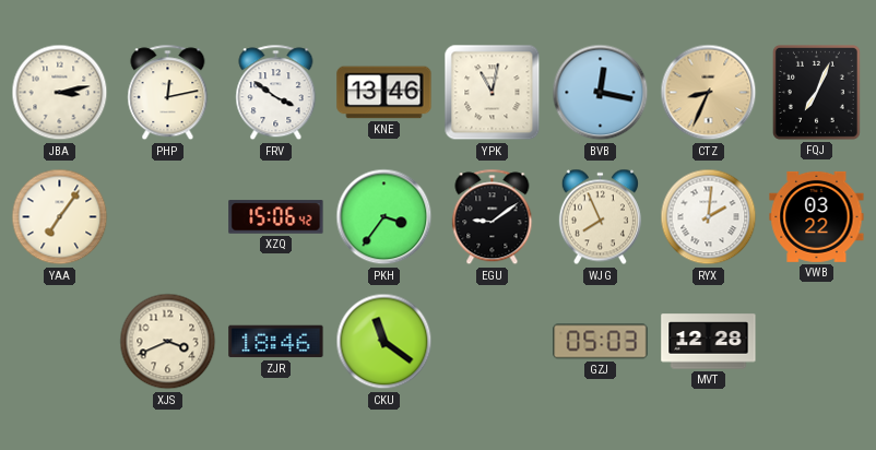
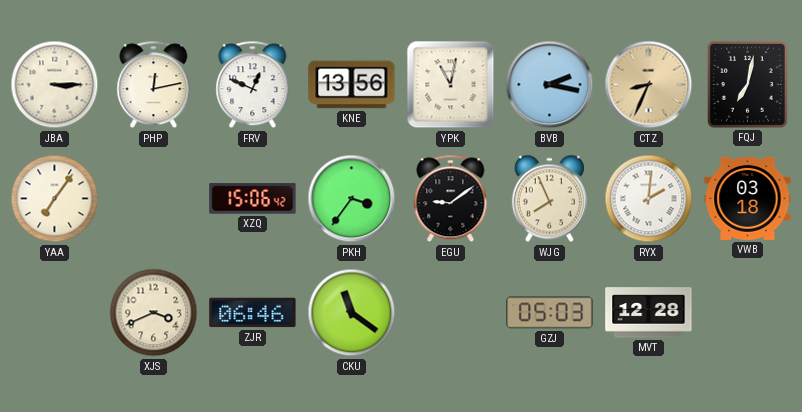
JBA: 3:13 -> 3:15
FRV: 3:51 -> 12:49
KNE: 13:46 -> 13:56
BVB: 12:17 -> 2:17
FQJ: 7:04 -> 7:02
VWB: 03:22 -> 03:18
ZJR: 18:46 -> 06:46
